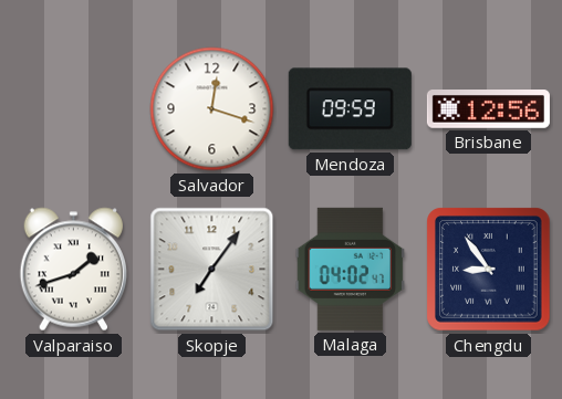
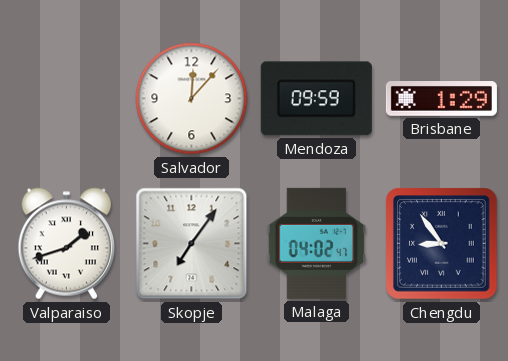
Salvador: 12:18 -> 12:07
Brisbane: 12:56 -> 1:29
